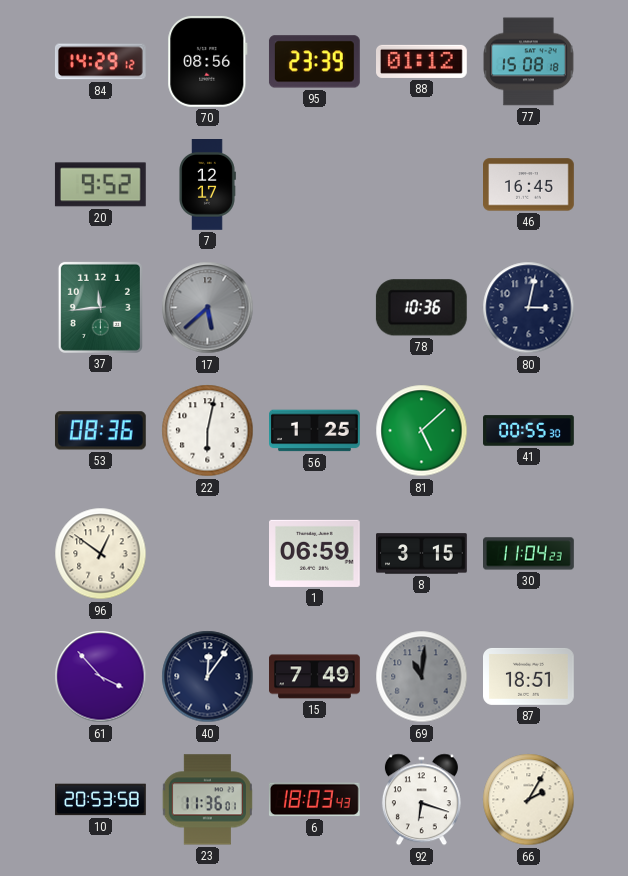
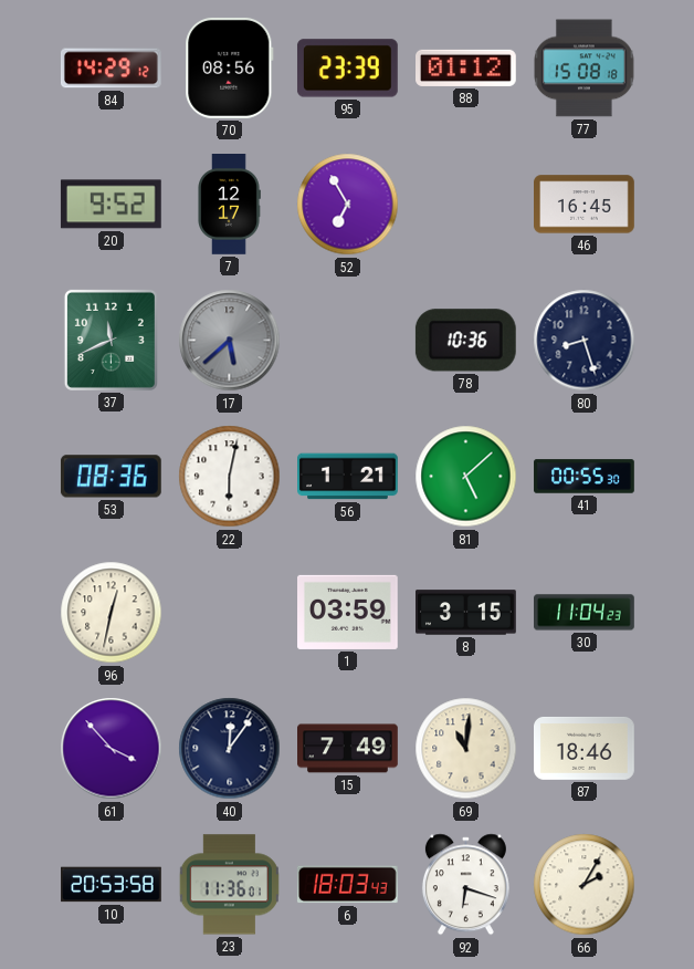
52: none -> 6:55
37: 11:44 -> 11:41
80: 3:02 -> 8:27
56: 1:25 -> 1:21
96: 12:51 -> 12:32
1: 06:59 -> 03:59
69 dial: grey -> cream
87: 18:51 -> 18:46
